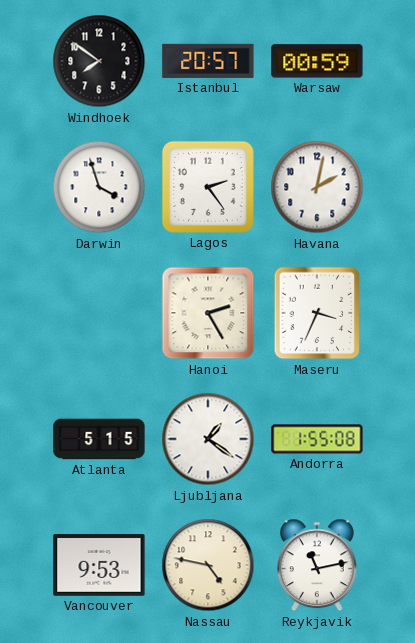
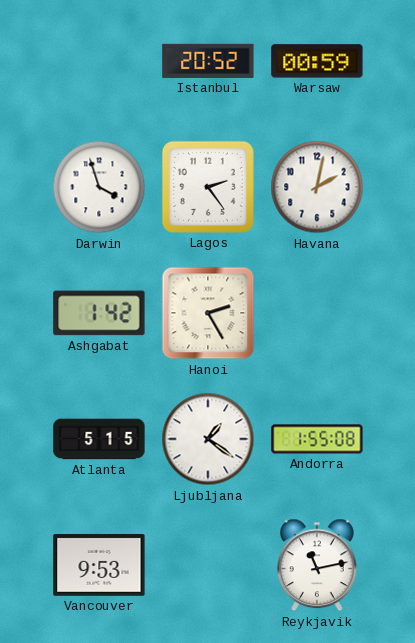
Windhoek: 7:51 -> none
Istanbul: 20:57 -> 20:52
Ashgabat: none -> 1:42
Maseru: 3:34 -> none
Nassau: 4:47 -> none
